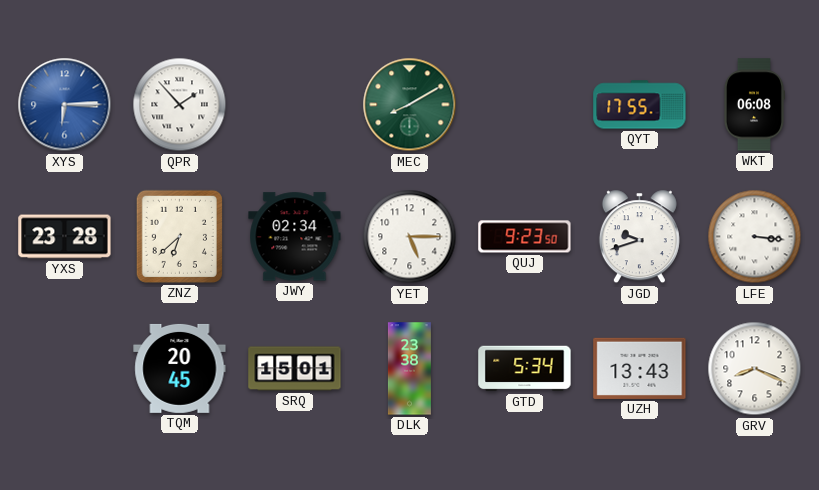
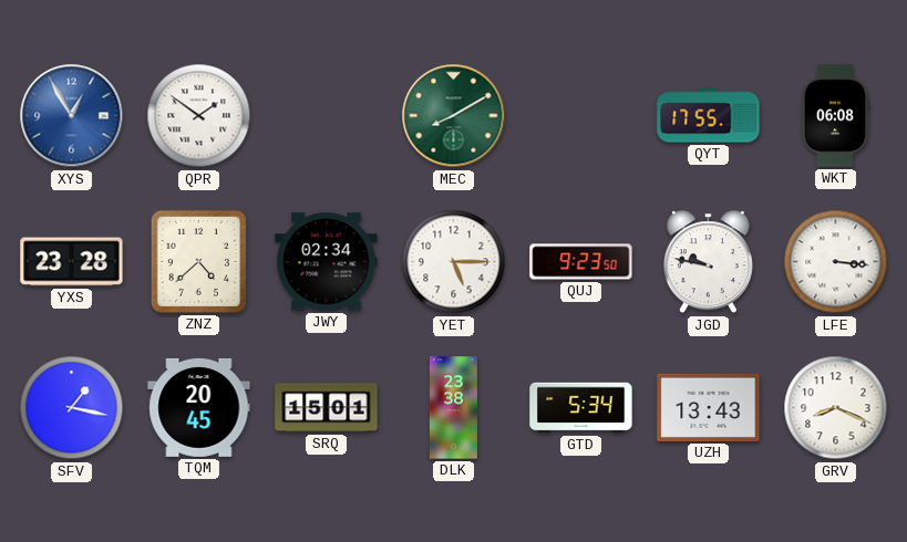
XYS: 6:15 -> 12:55
QPR: 1:53 -> 1:51
ZNZ: 6:38 -> 4:38
JGD: 9:42 -> 9:47
SFV: none -> 1:17
